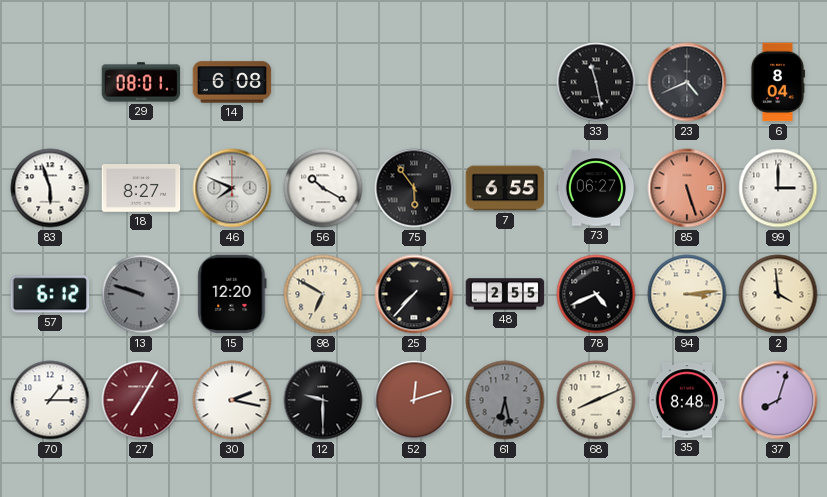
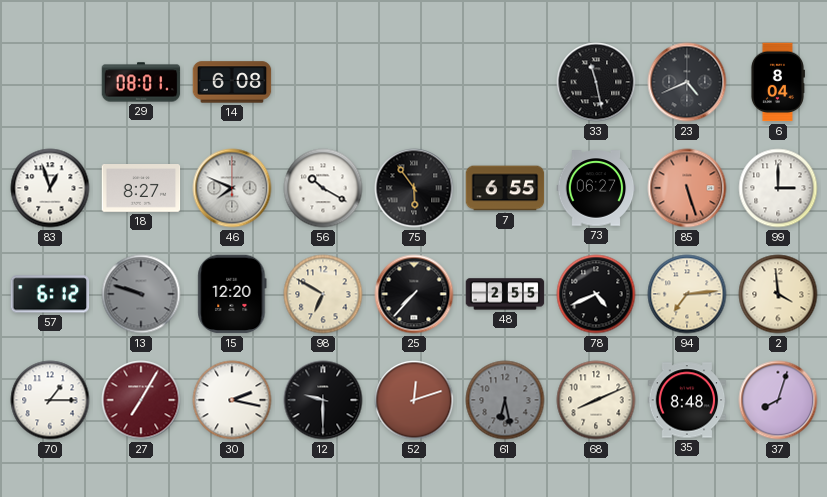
83: 5:57 -> 12:57
94: 3:14 -> 7:14
